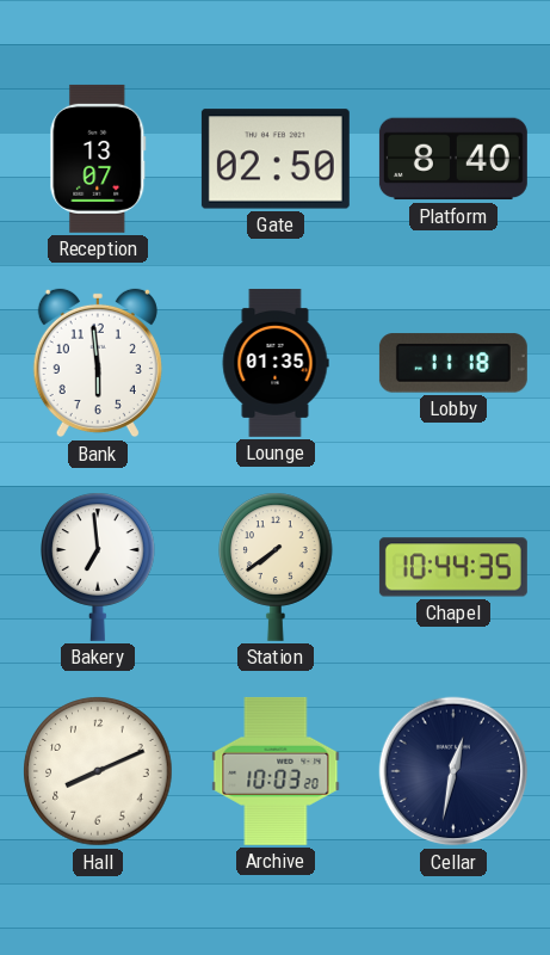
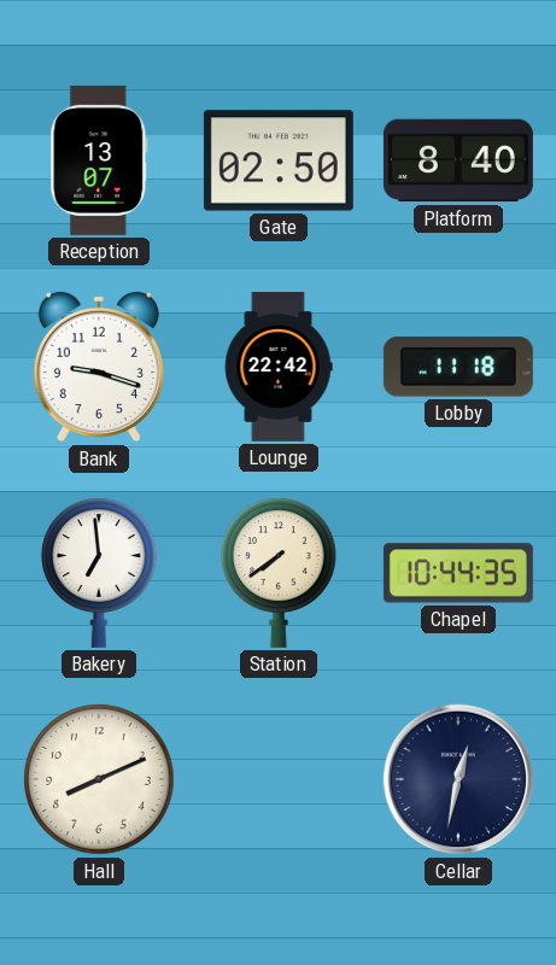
Bank: 5:59 -> 9:18
Lounge: 01:35 -> 22:42
Archive: 10:03 -> none
